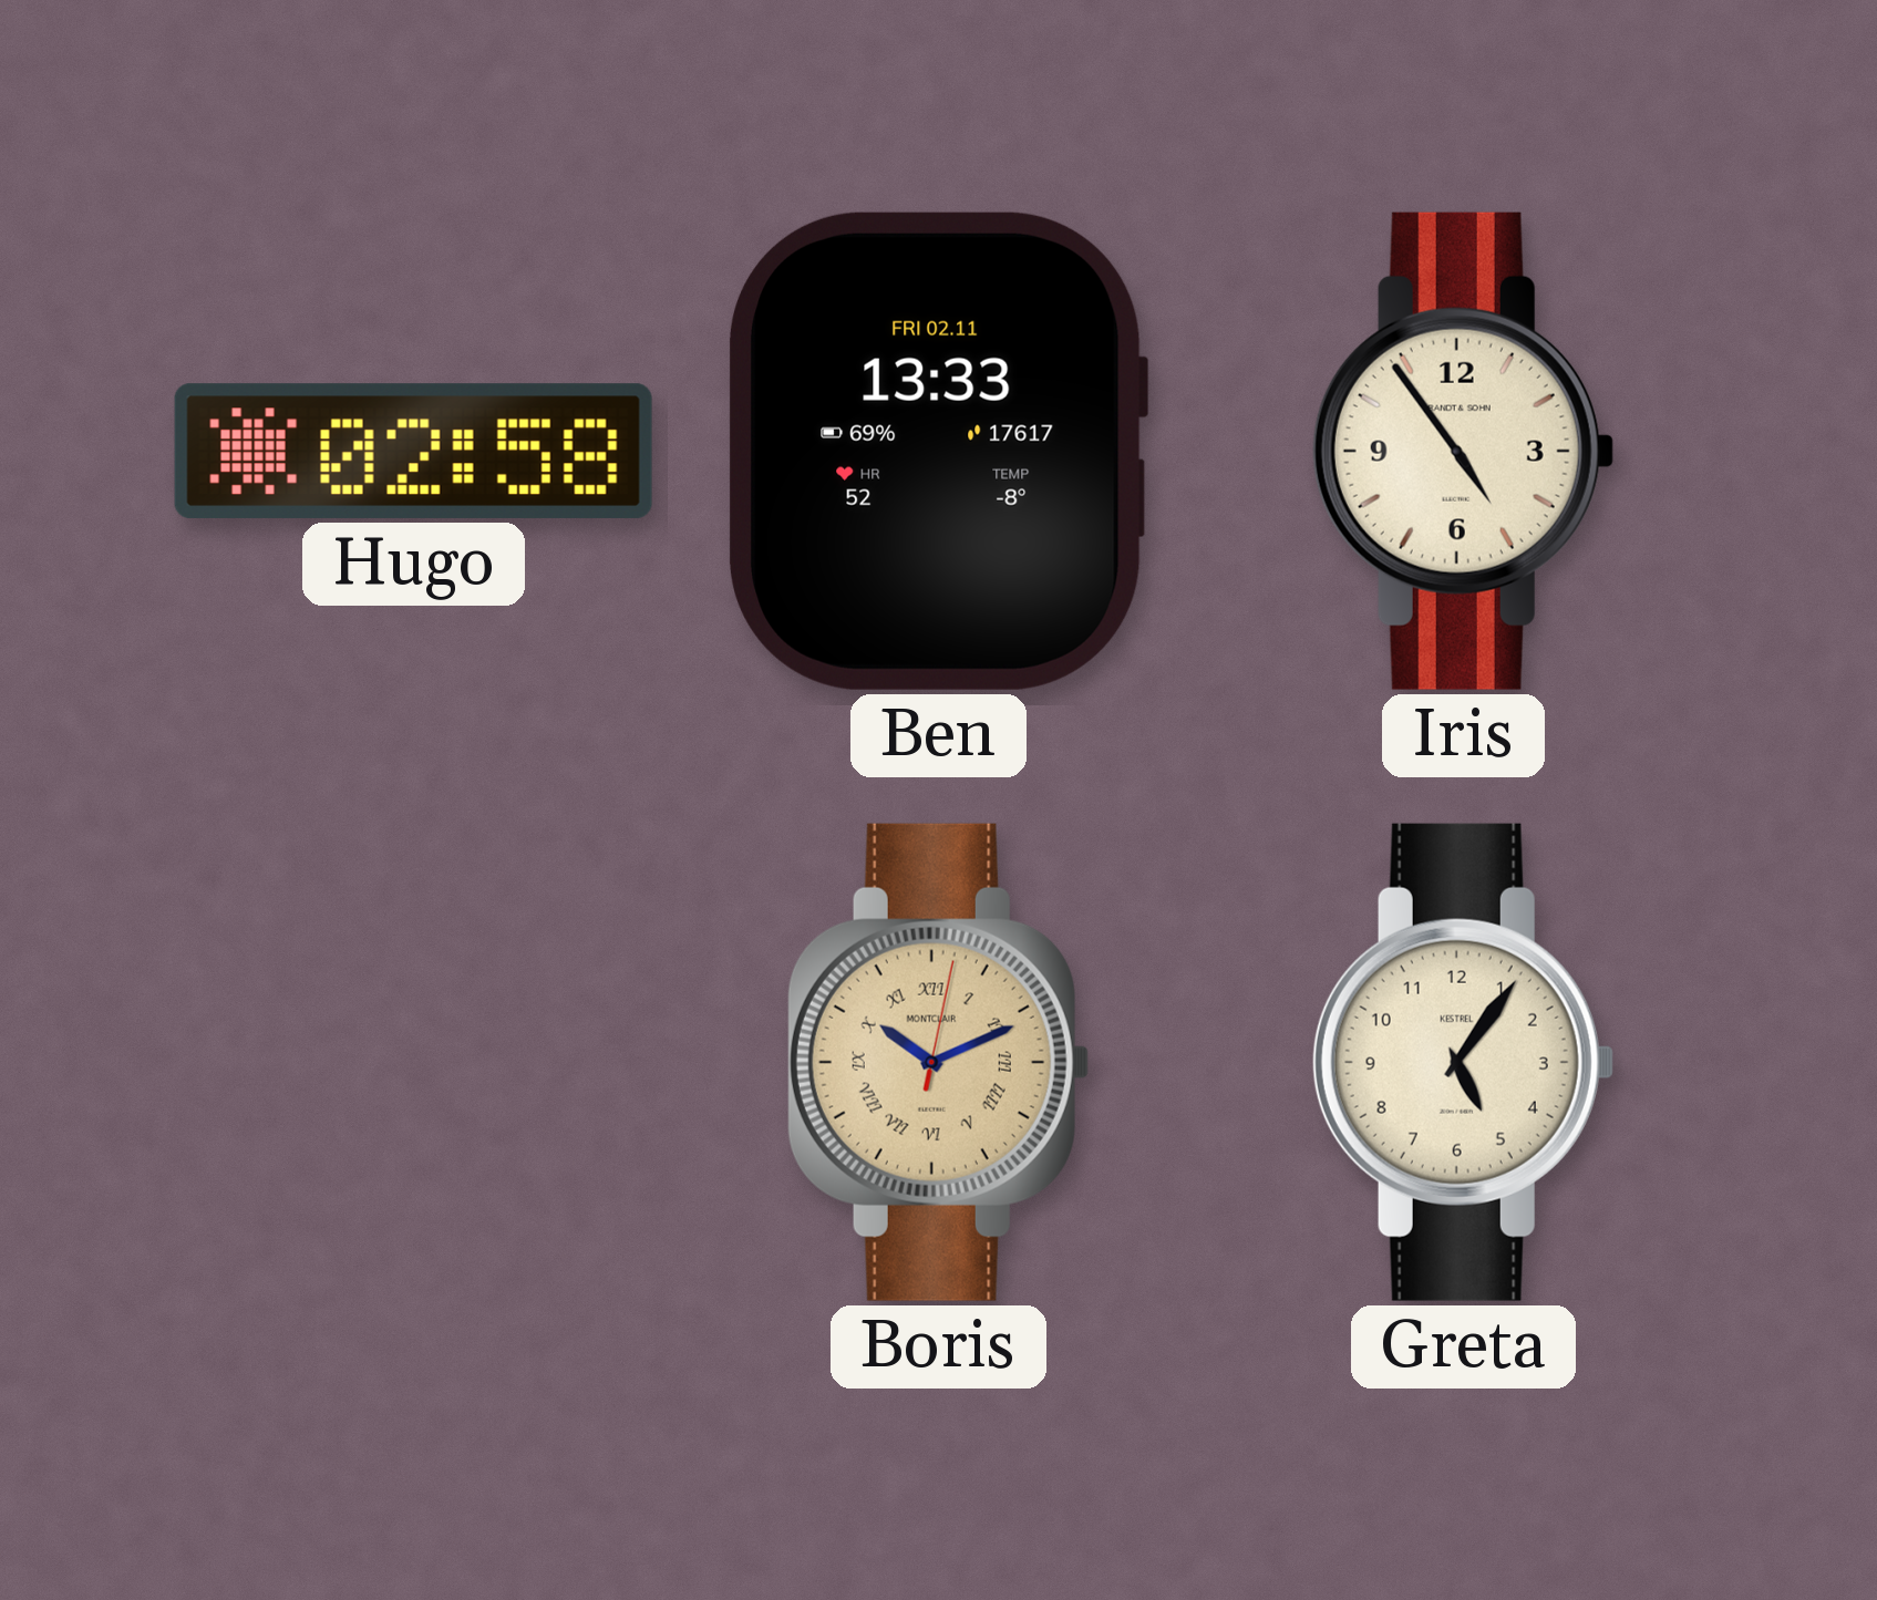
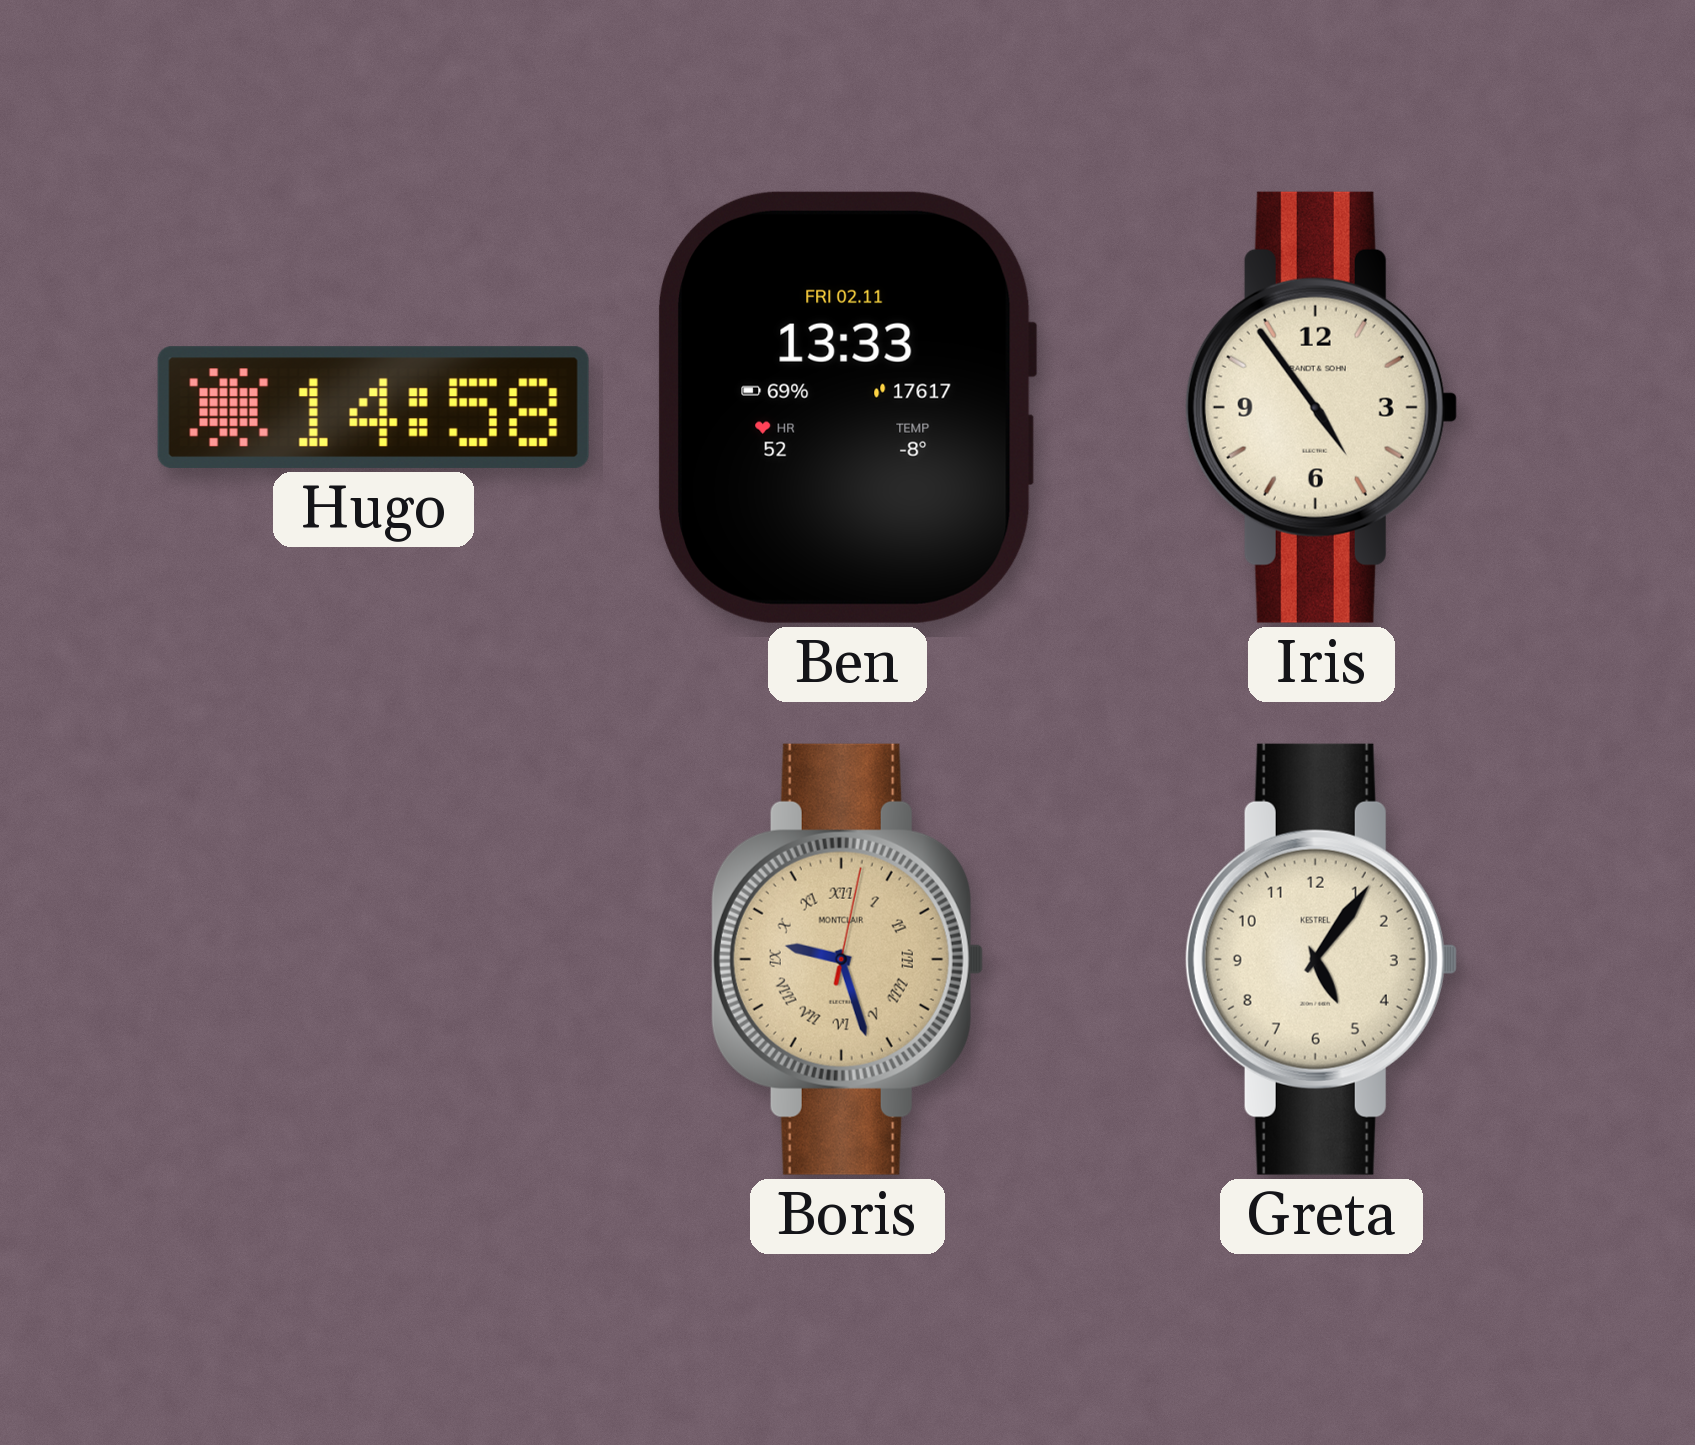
Hugo: 02:58 -> 14:58
Boris: 10:11 -> 9:27
